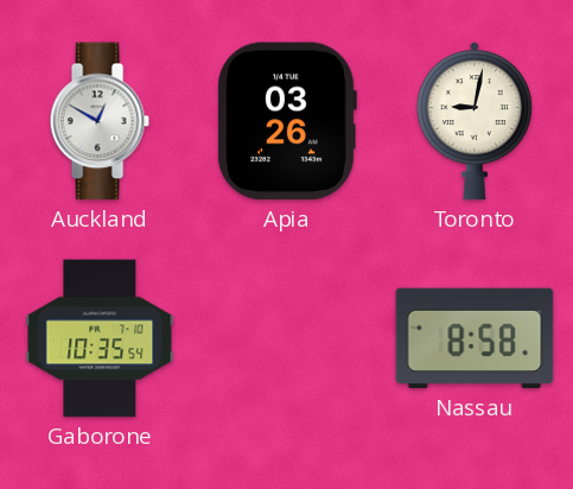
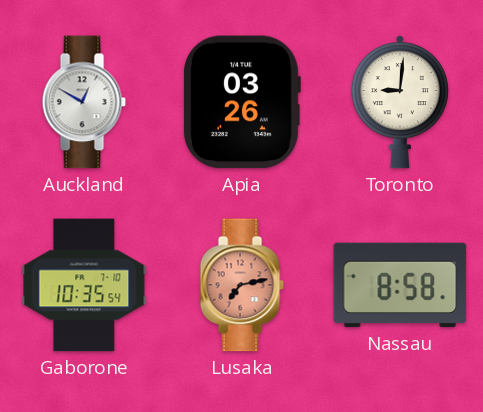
Toronto: 9:02 -> 9:01
Lusaka: none -> 7:13
